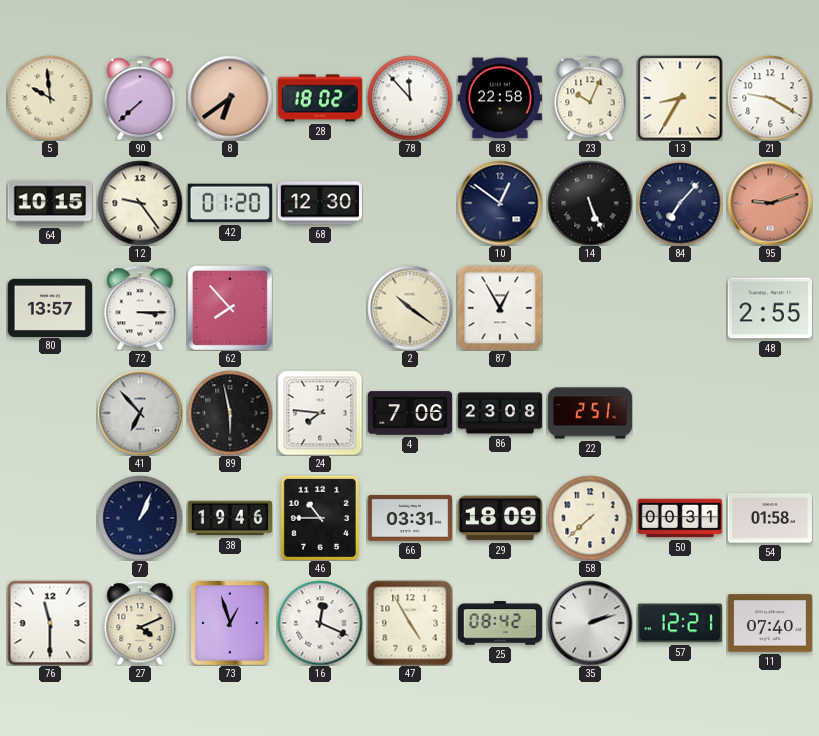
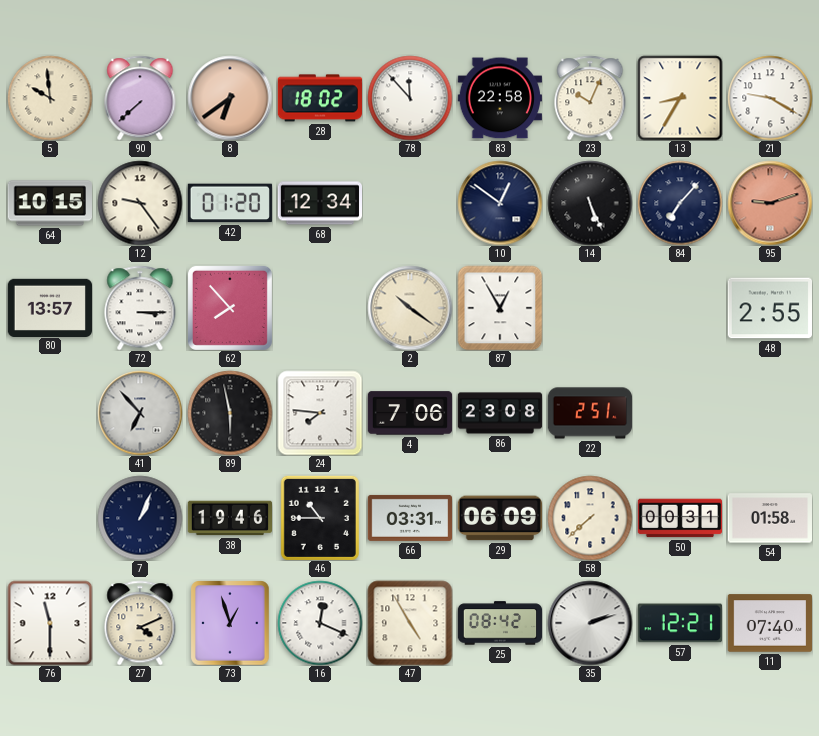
68: 12:30 -> 12:34
29: 18:09 -> 06:09
